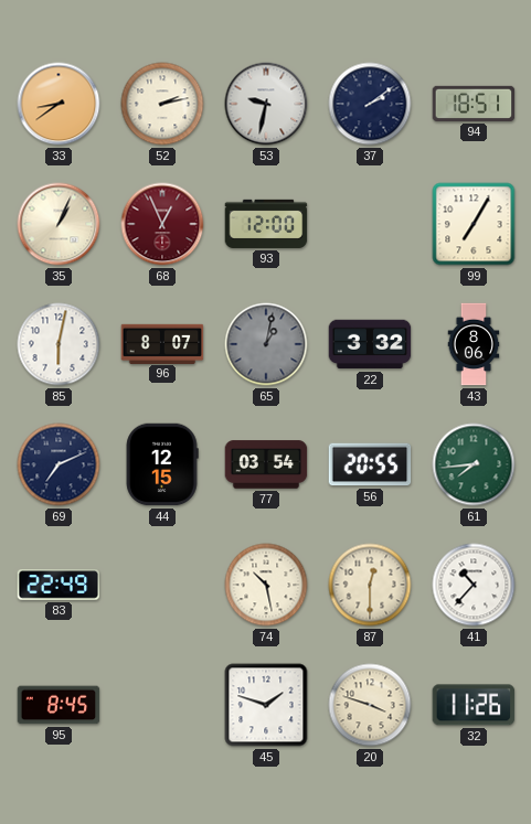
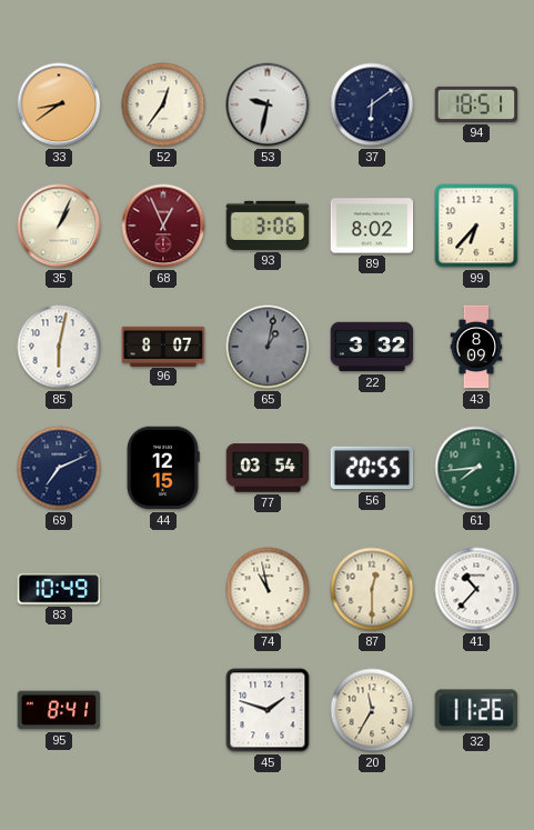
52: 2:13 -> 12:36
37: 2:09 -> 6:09
93: 12:00 -> 3:06
89: none -> 8:02
99: 7:05 -> 6:37
43: 8:06 -> 8:09
83: 22:49 -> 10:49
74: 10:28 -> 10:58
95: 8:45 -> 8:41
20: 3:48 -> 11:35
